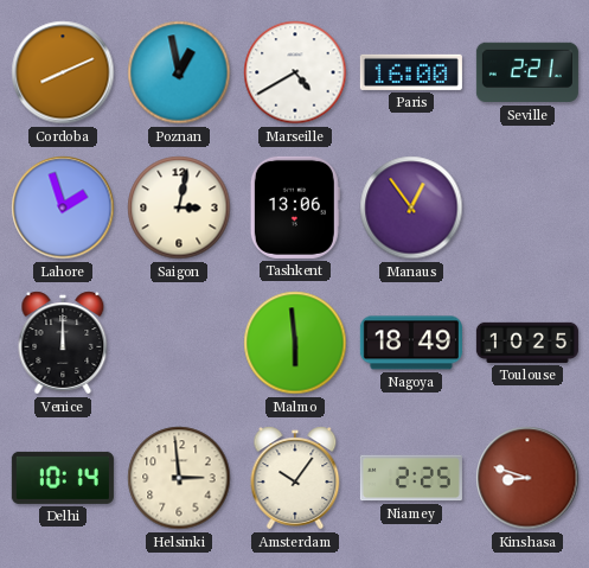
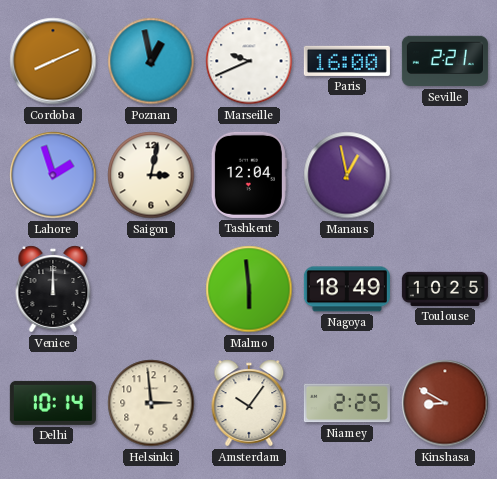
Marseille: 4:40 -> 9:41
Tashkent: 13:06 -> 12:04
Manaus: 12:54 -> 12:58
Kinshasa: 8:48 -> 8:50
